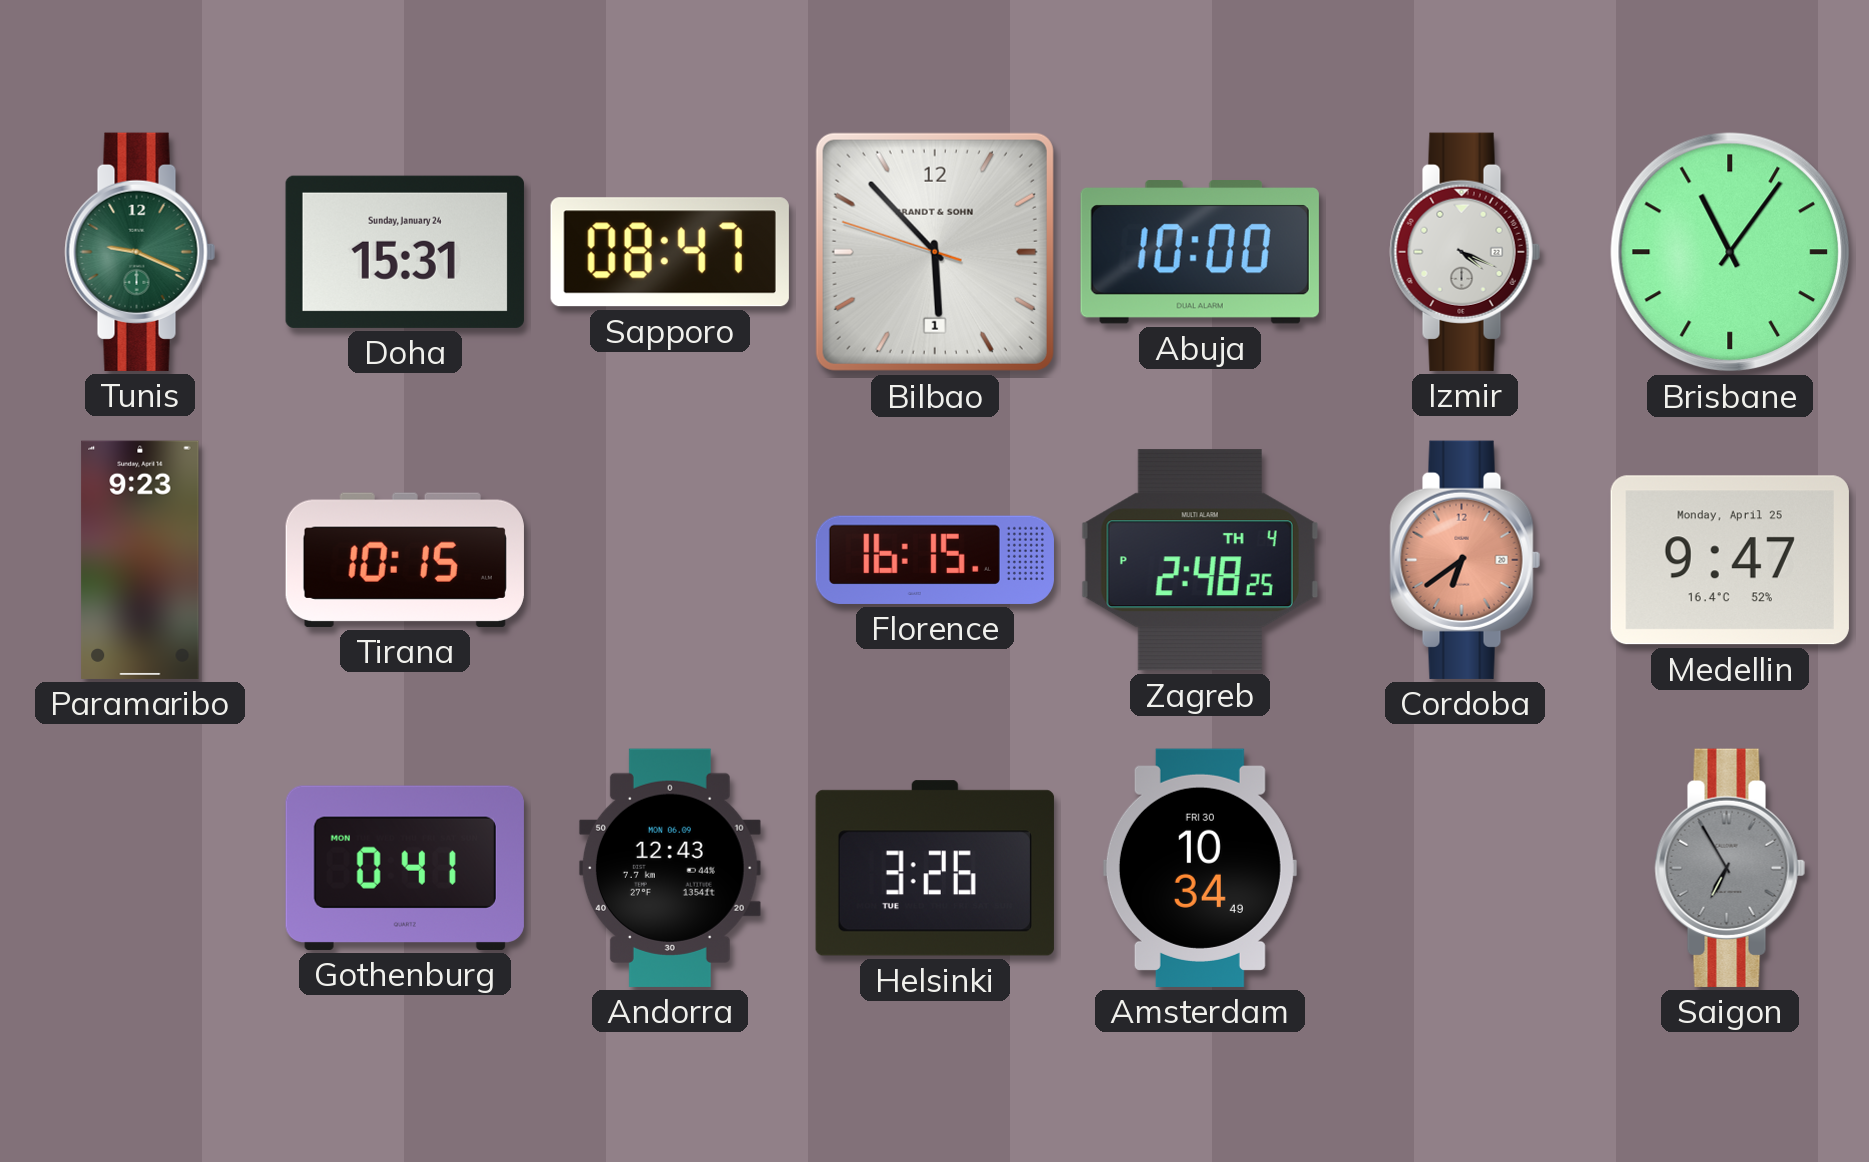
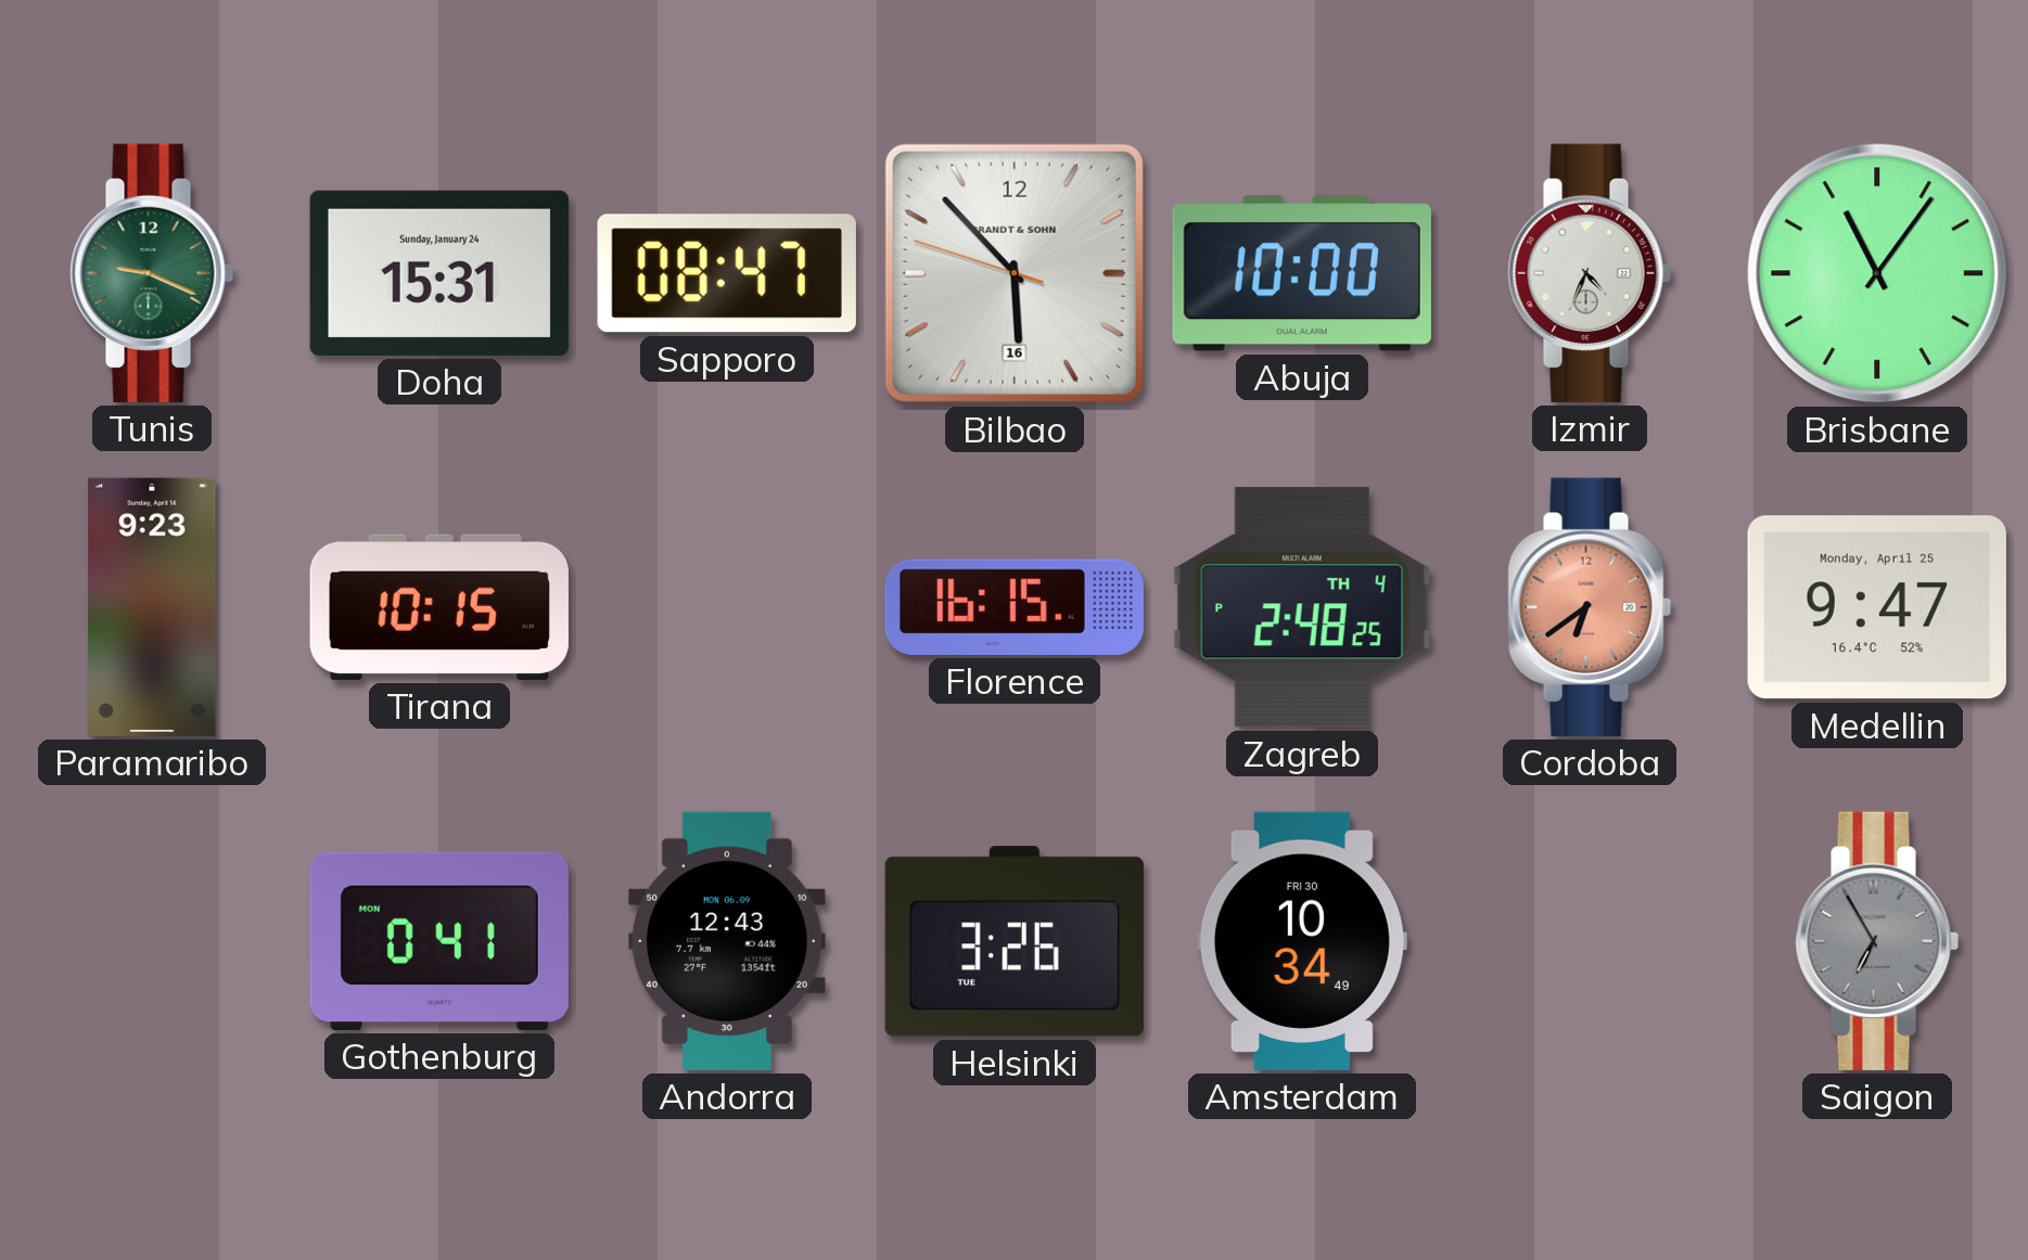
Bilbao date: 1 -> 16
Izmir: 4:19 -> 4:34
